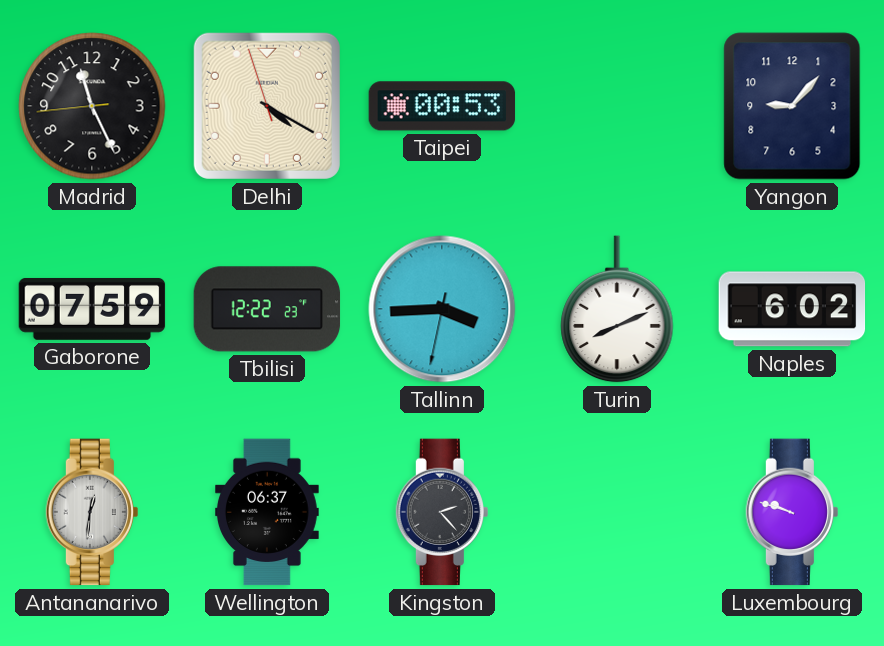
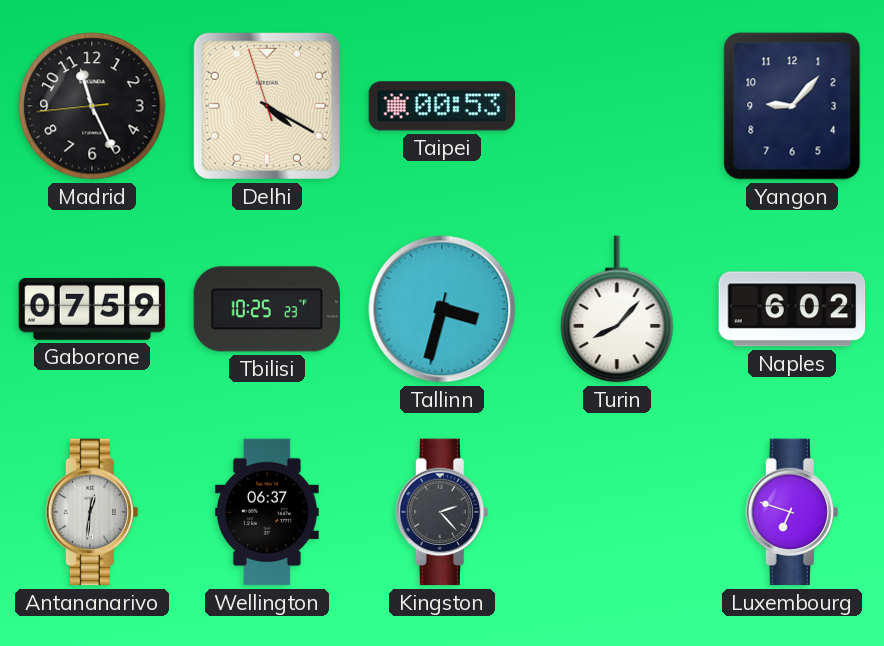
Tbilisi: 12:22 -> 10:25
Tallinn: 3:44 -> 3:32
Turin: 8:11 -> 8:07
Luxembourg: 9:48 -> 6:48
